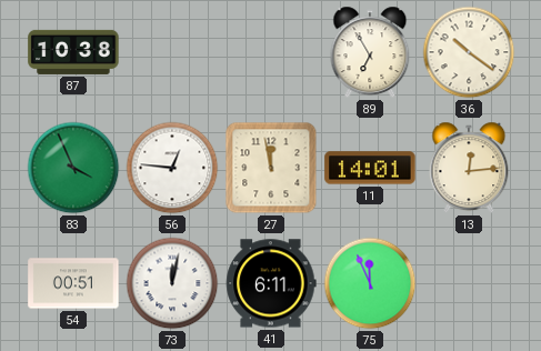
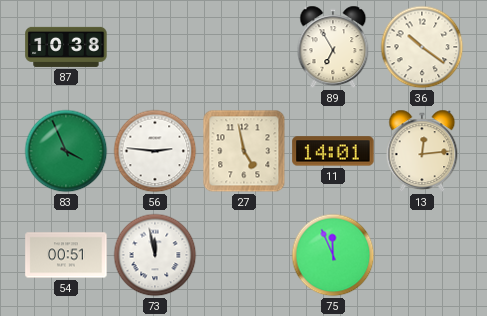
56: 12:46 -> 2:46
27: 11:58 -> 4:58
73: 12:02 -> 11:58
41: 6:11 -> none
